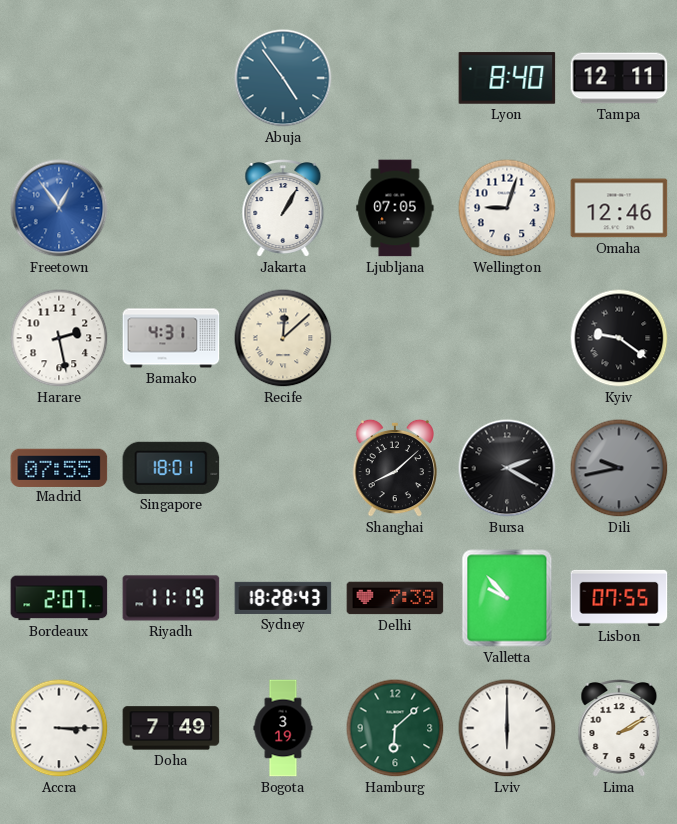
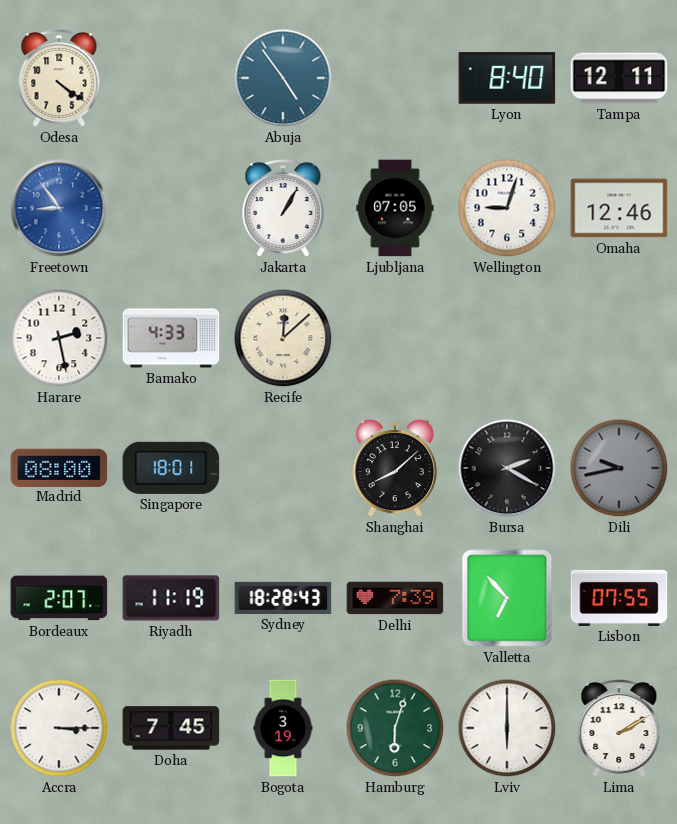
Odesa: none -> 4:21
Freetown: 12:54 -> 8:54
Bamako: 4:31 -> 4:33
Kyiv: 9:21 -> none
Madrid: 07:55 -> 08:00
Valletta: 9:53 -> 6:53
Doha: 7:49 -> 7:45
Hamburg: 6:08 -> 6:03
